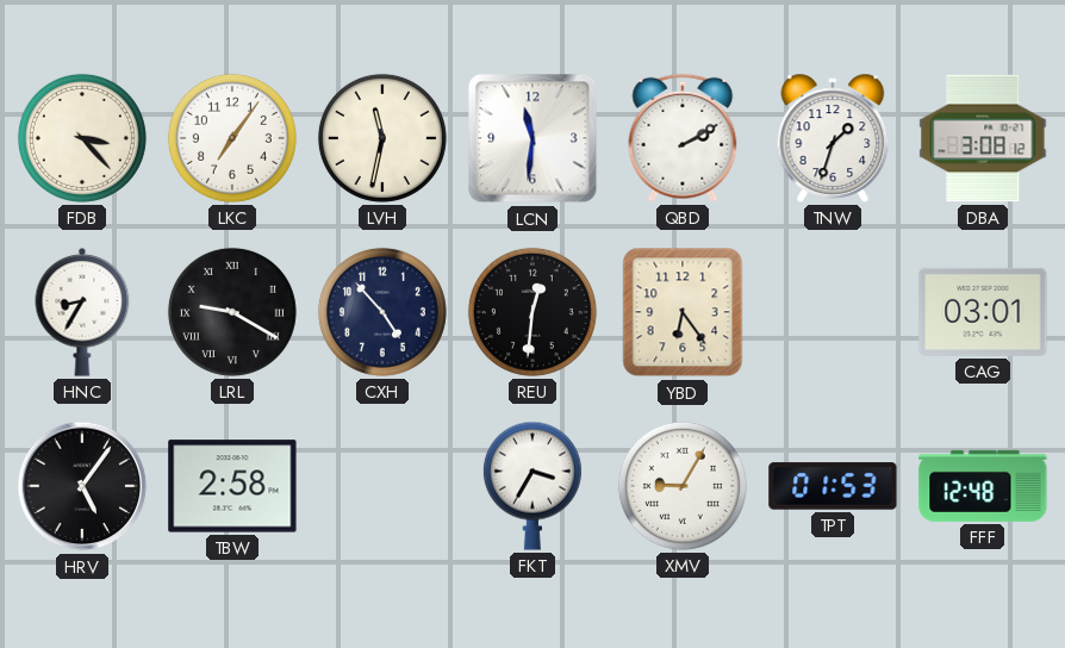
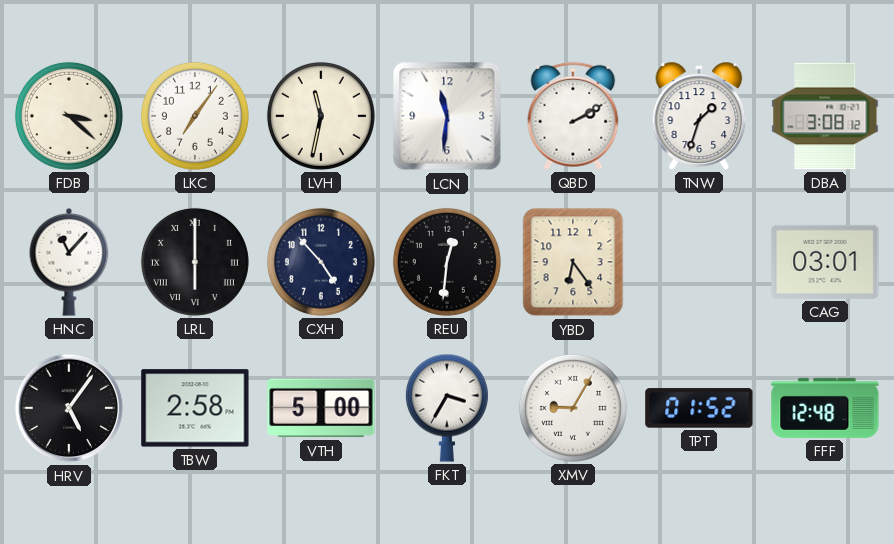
FDB: 3:23 -> 3:22
HNC: 8:35 -> 11:07
LRL: 9:20 -> 6:00
VTH: none -> 5:00
TPT: 01:53 -> 01:52
